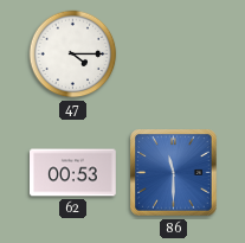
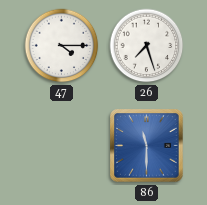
26: none -> 7:27
62: 00:53 -> none
